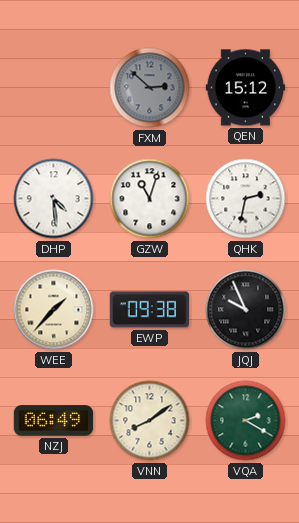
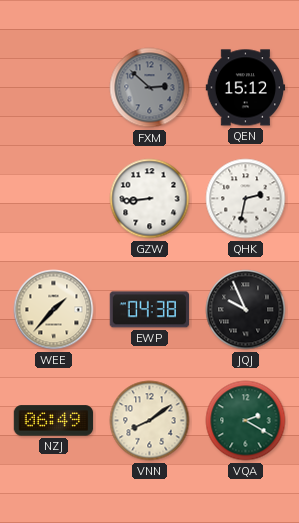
DHP: 4:29 -> none
GZW: 11:03 -> 8:44
EWP: 09:38 -> 04:38
